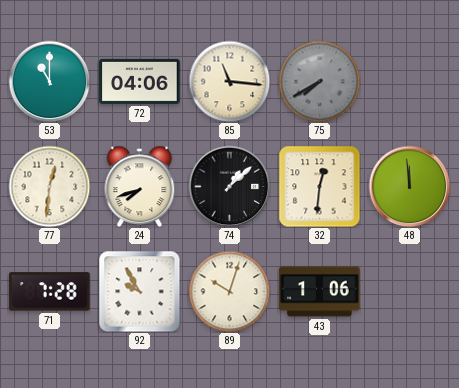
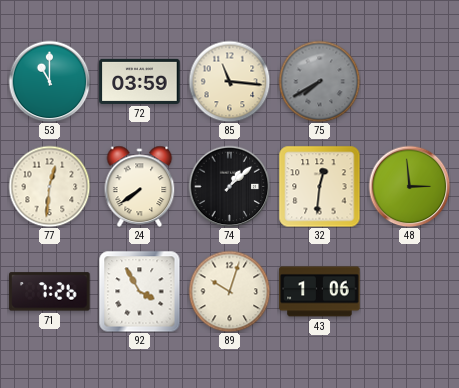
72: 04:06 -> 03:59
24: 7:42 -> 7:39
48: 11:59 -> 2:59
71: 7:28 -> 7:26
92: 9:55 -> 3:55
